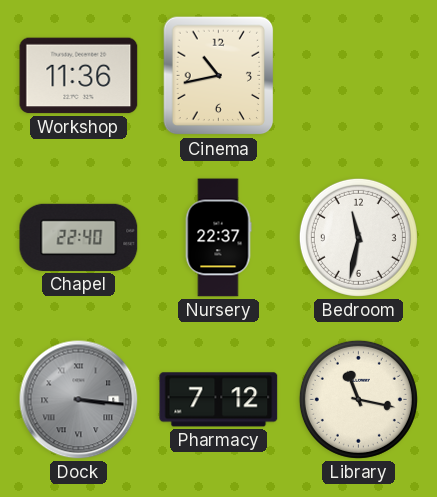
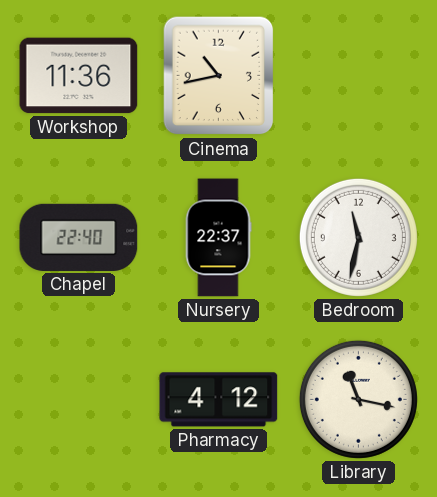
Dock: 3:16 -> none
Pharmacy: 7:12 -> 4:12
